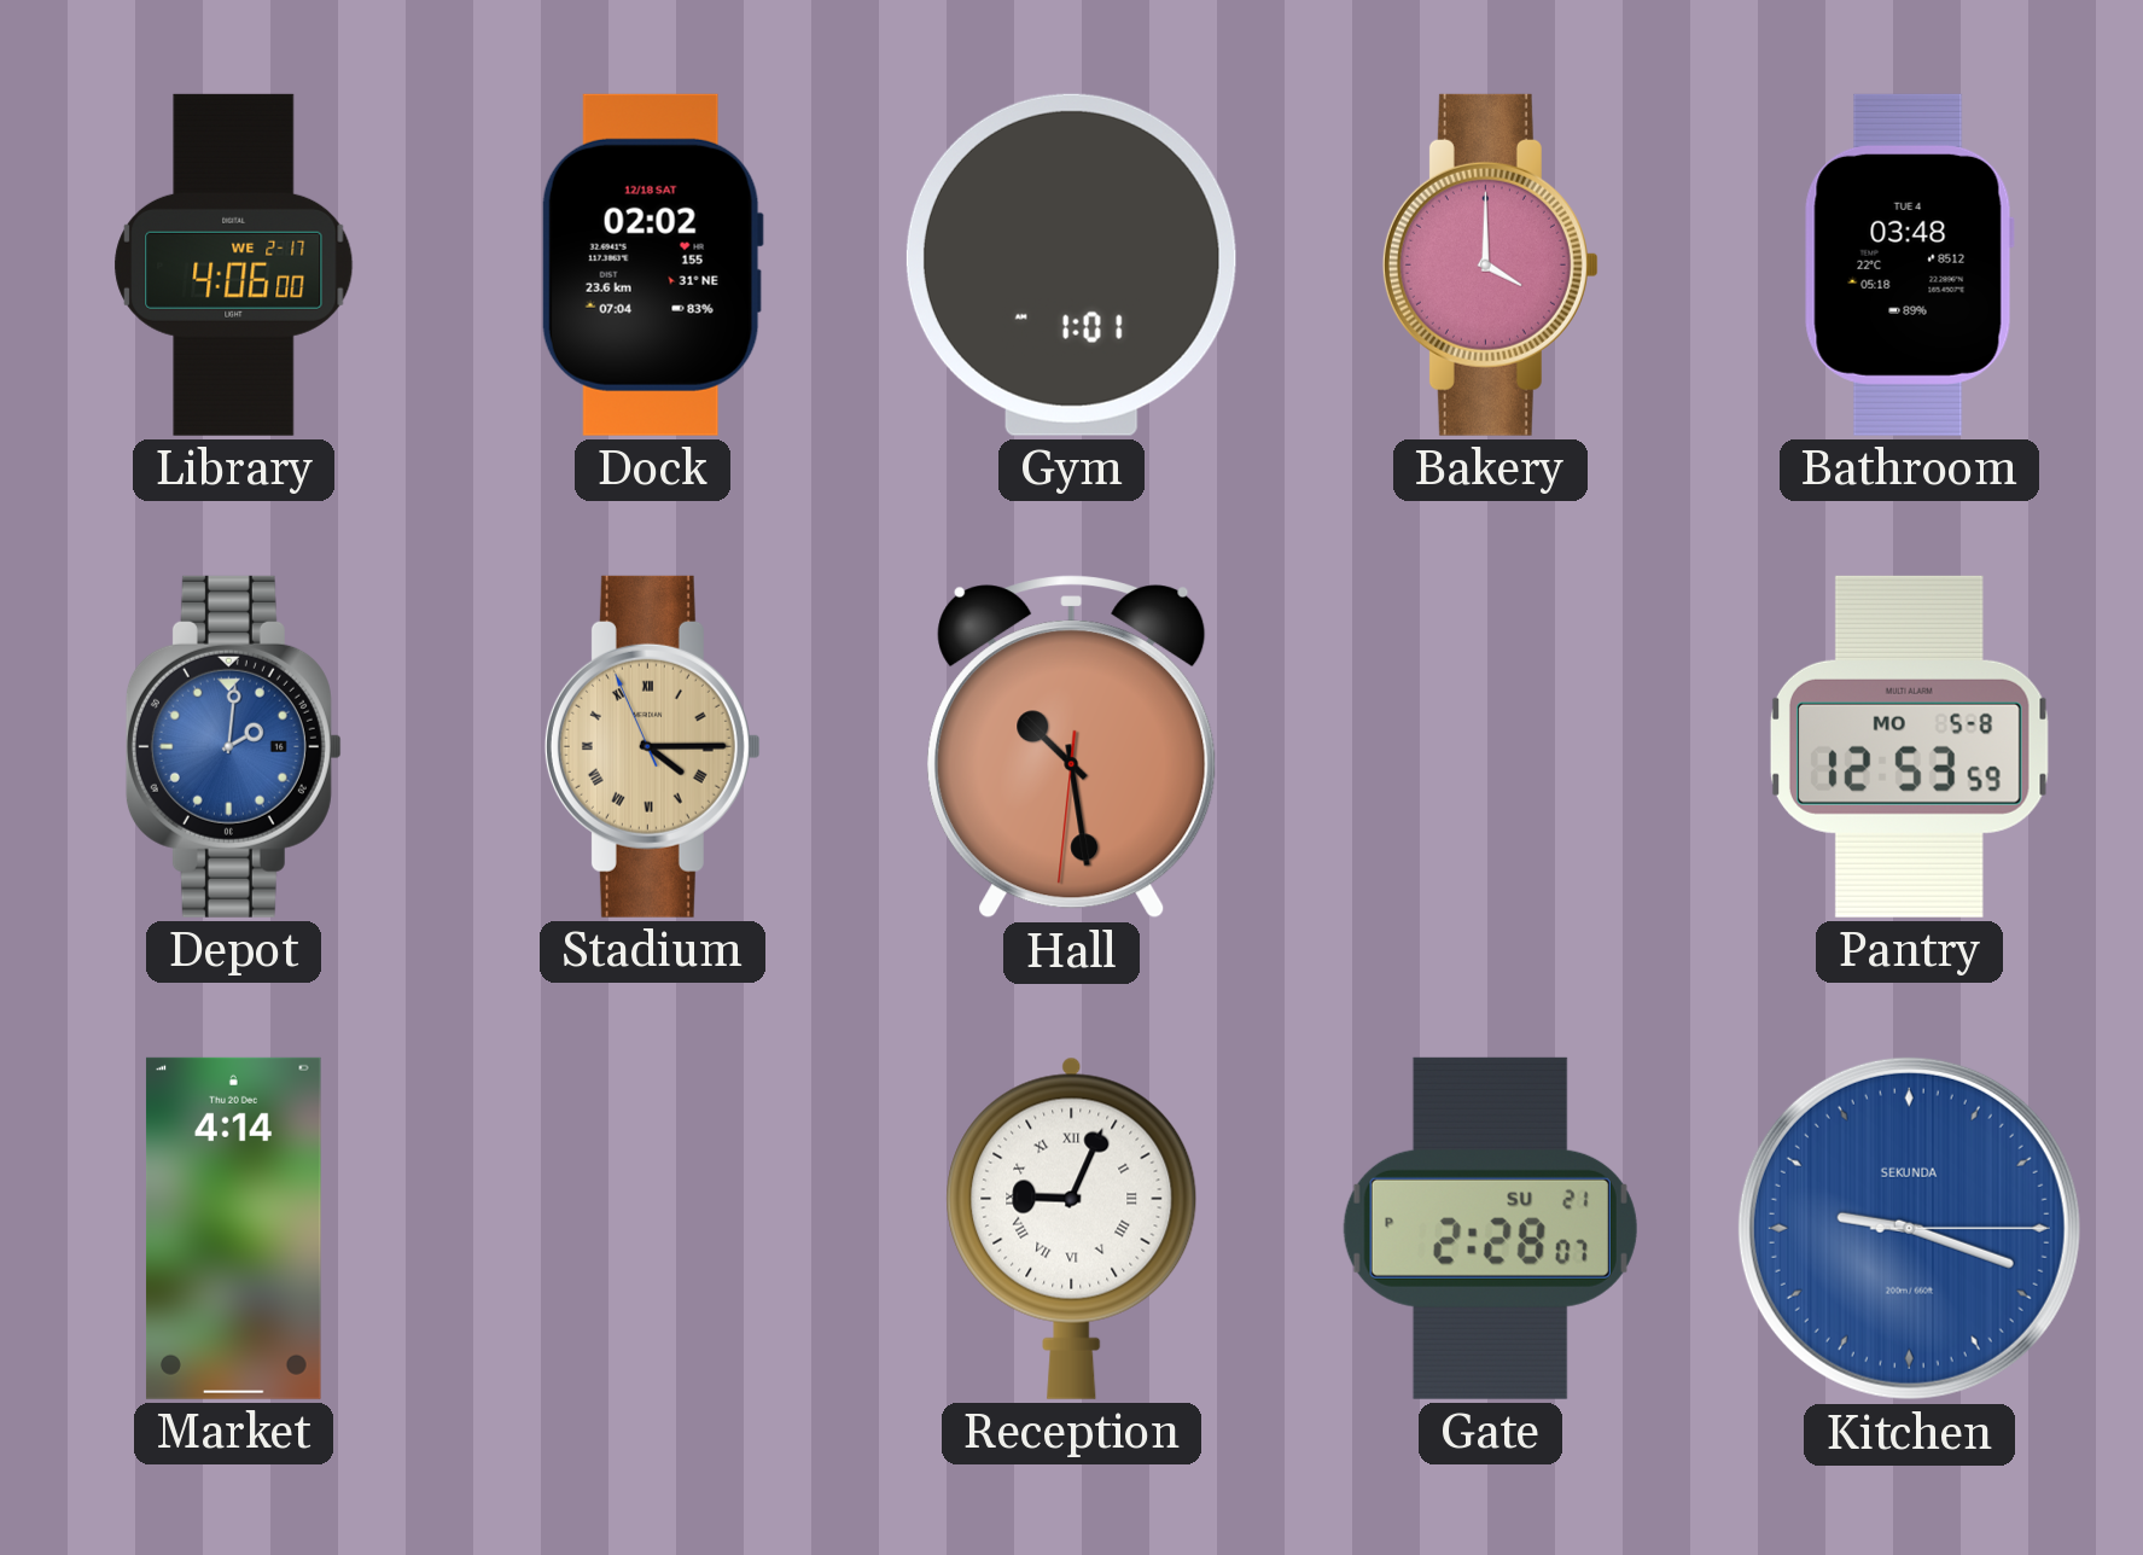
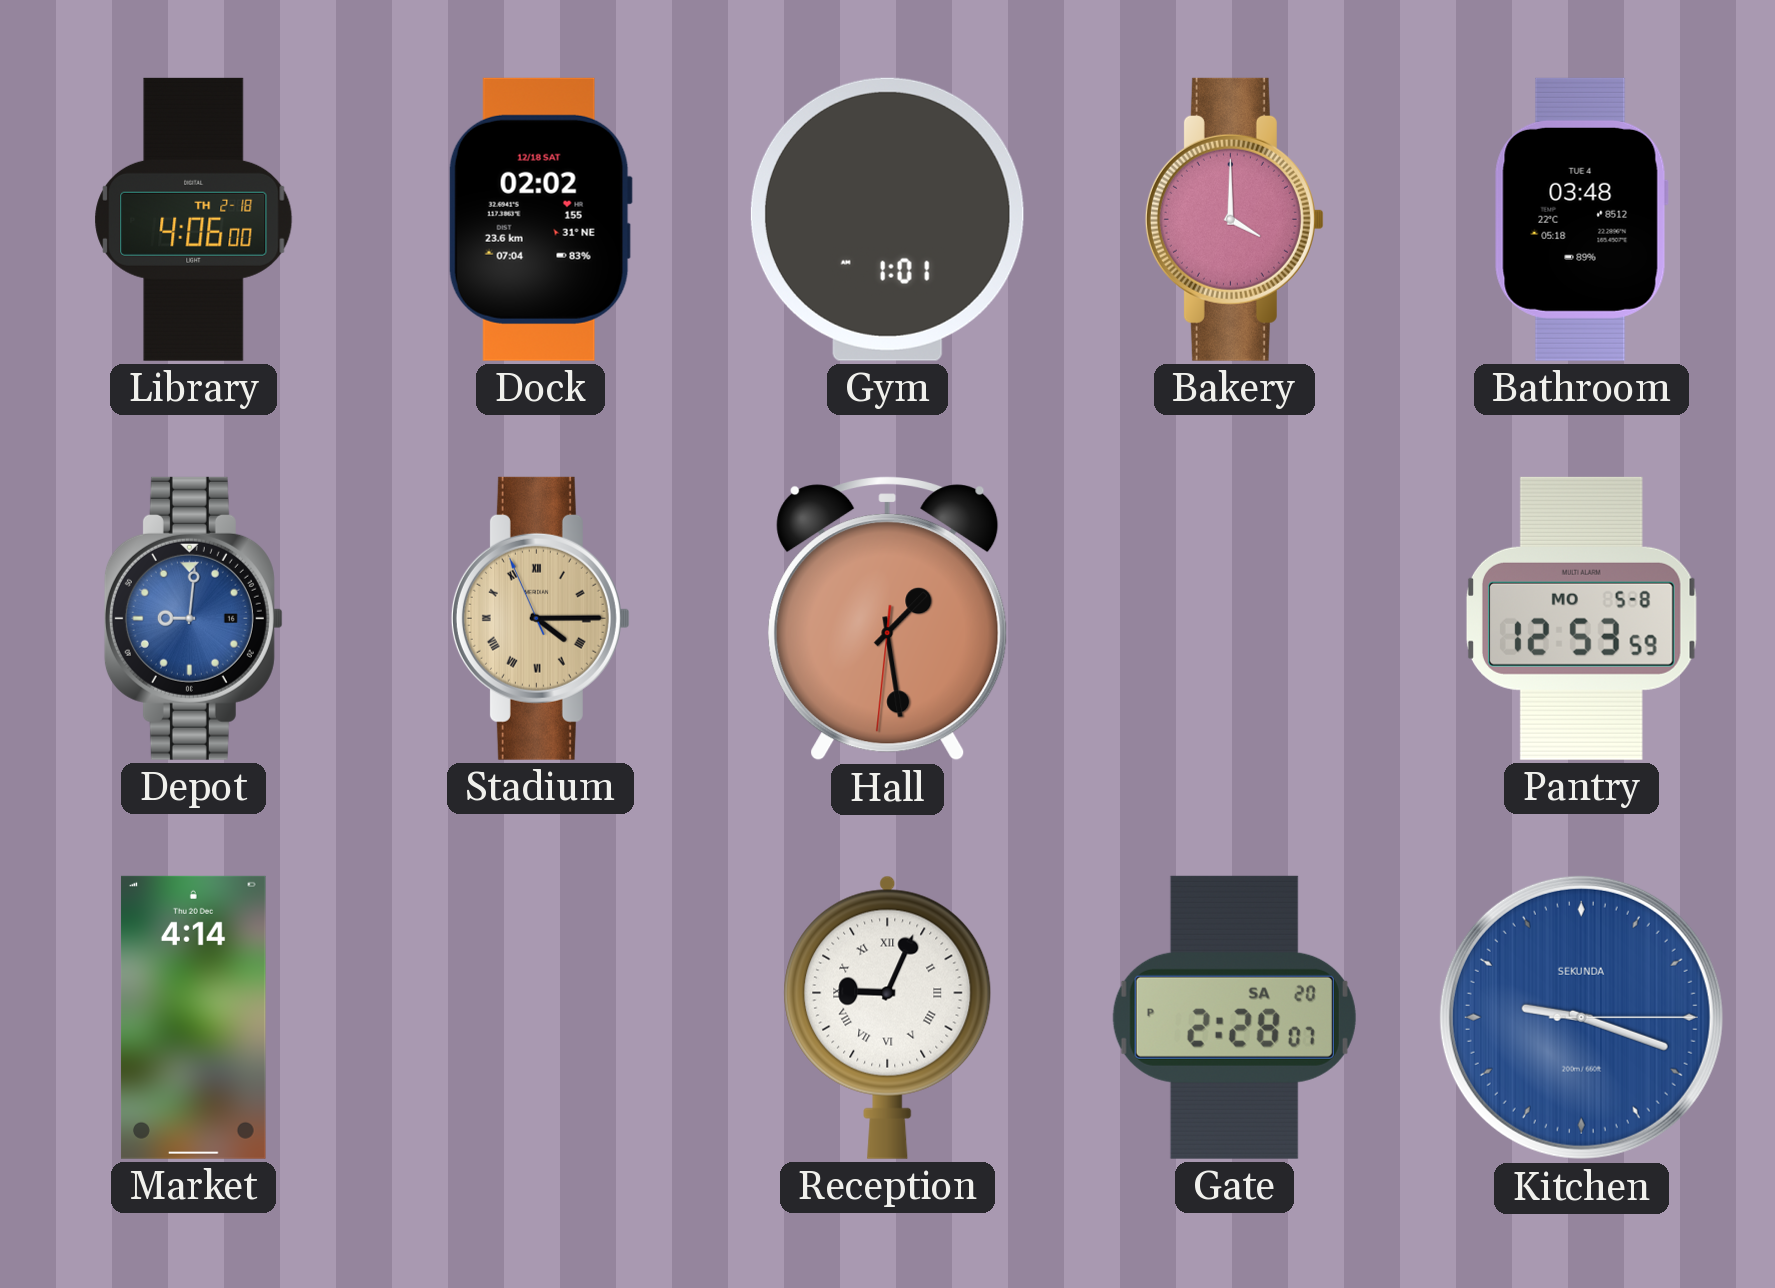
Library date: WE 2-17 -> TH 2-18
Depot: 2:01 -> 9:01
Hall: 10:28 -> 1:28
Gate date: SU 21 -> SA 20
